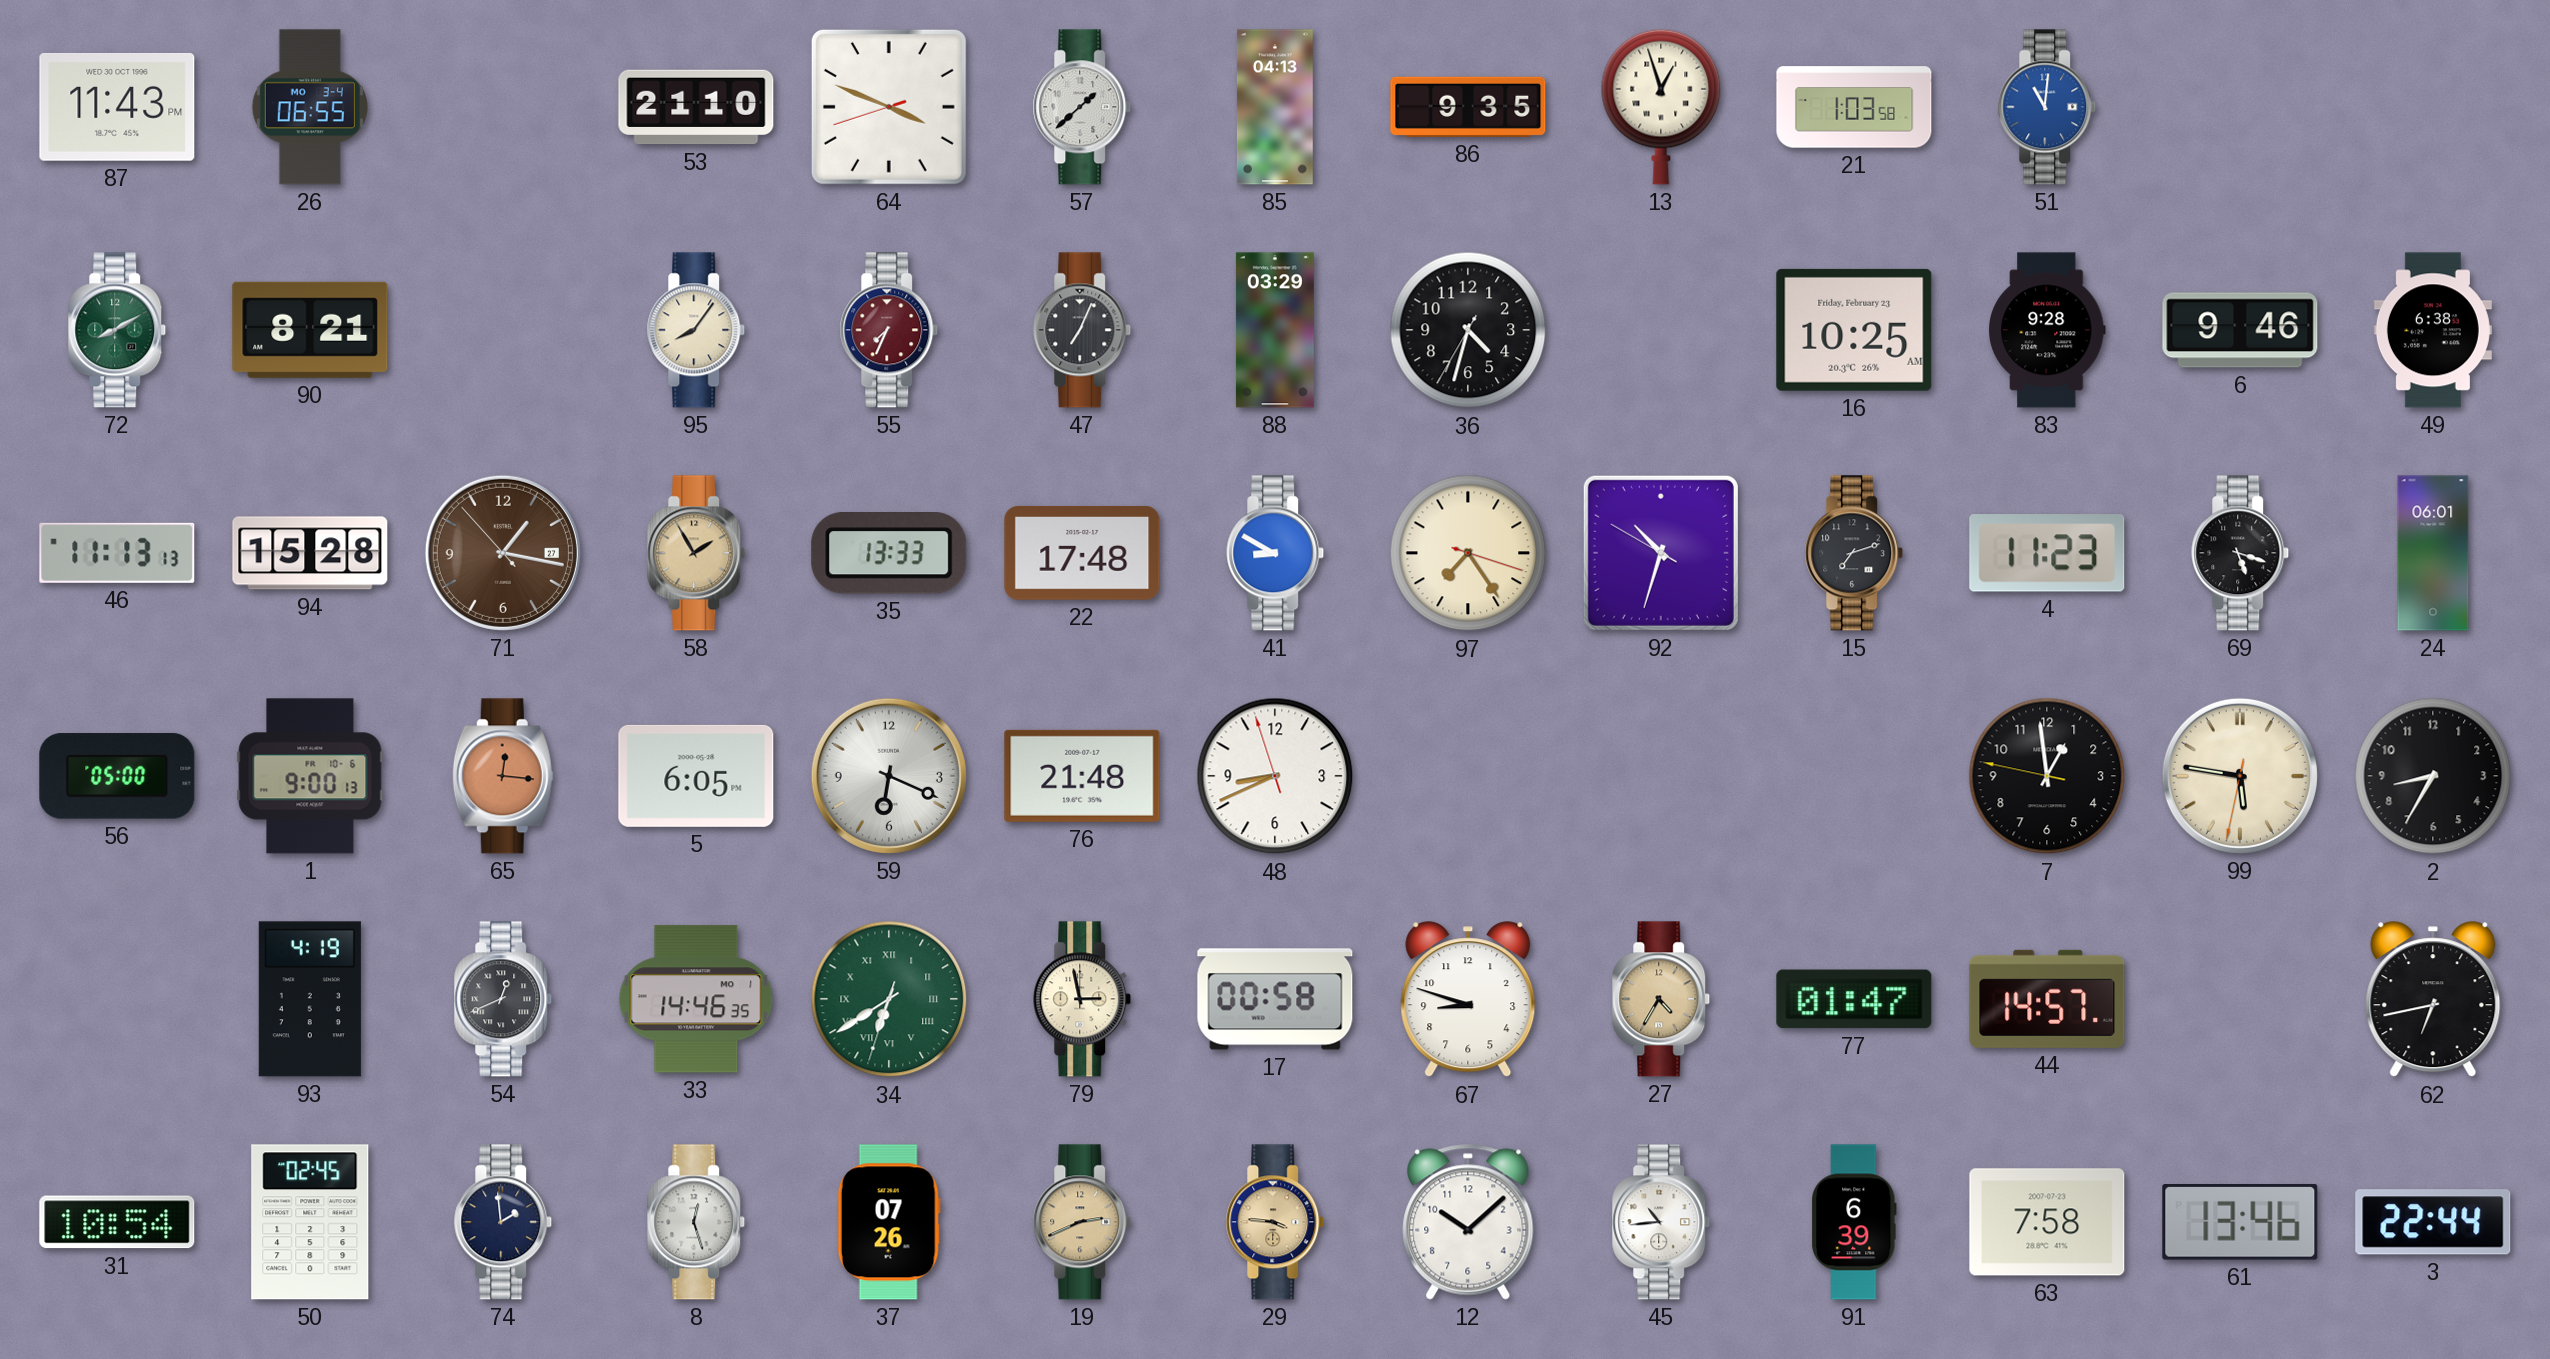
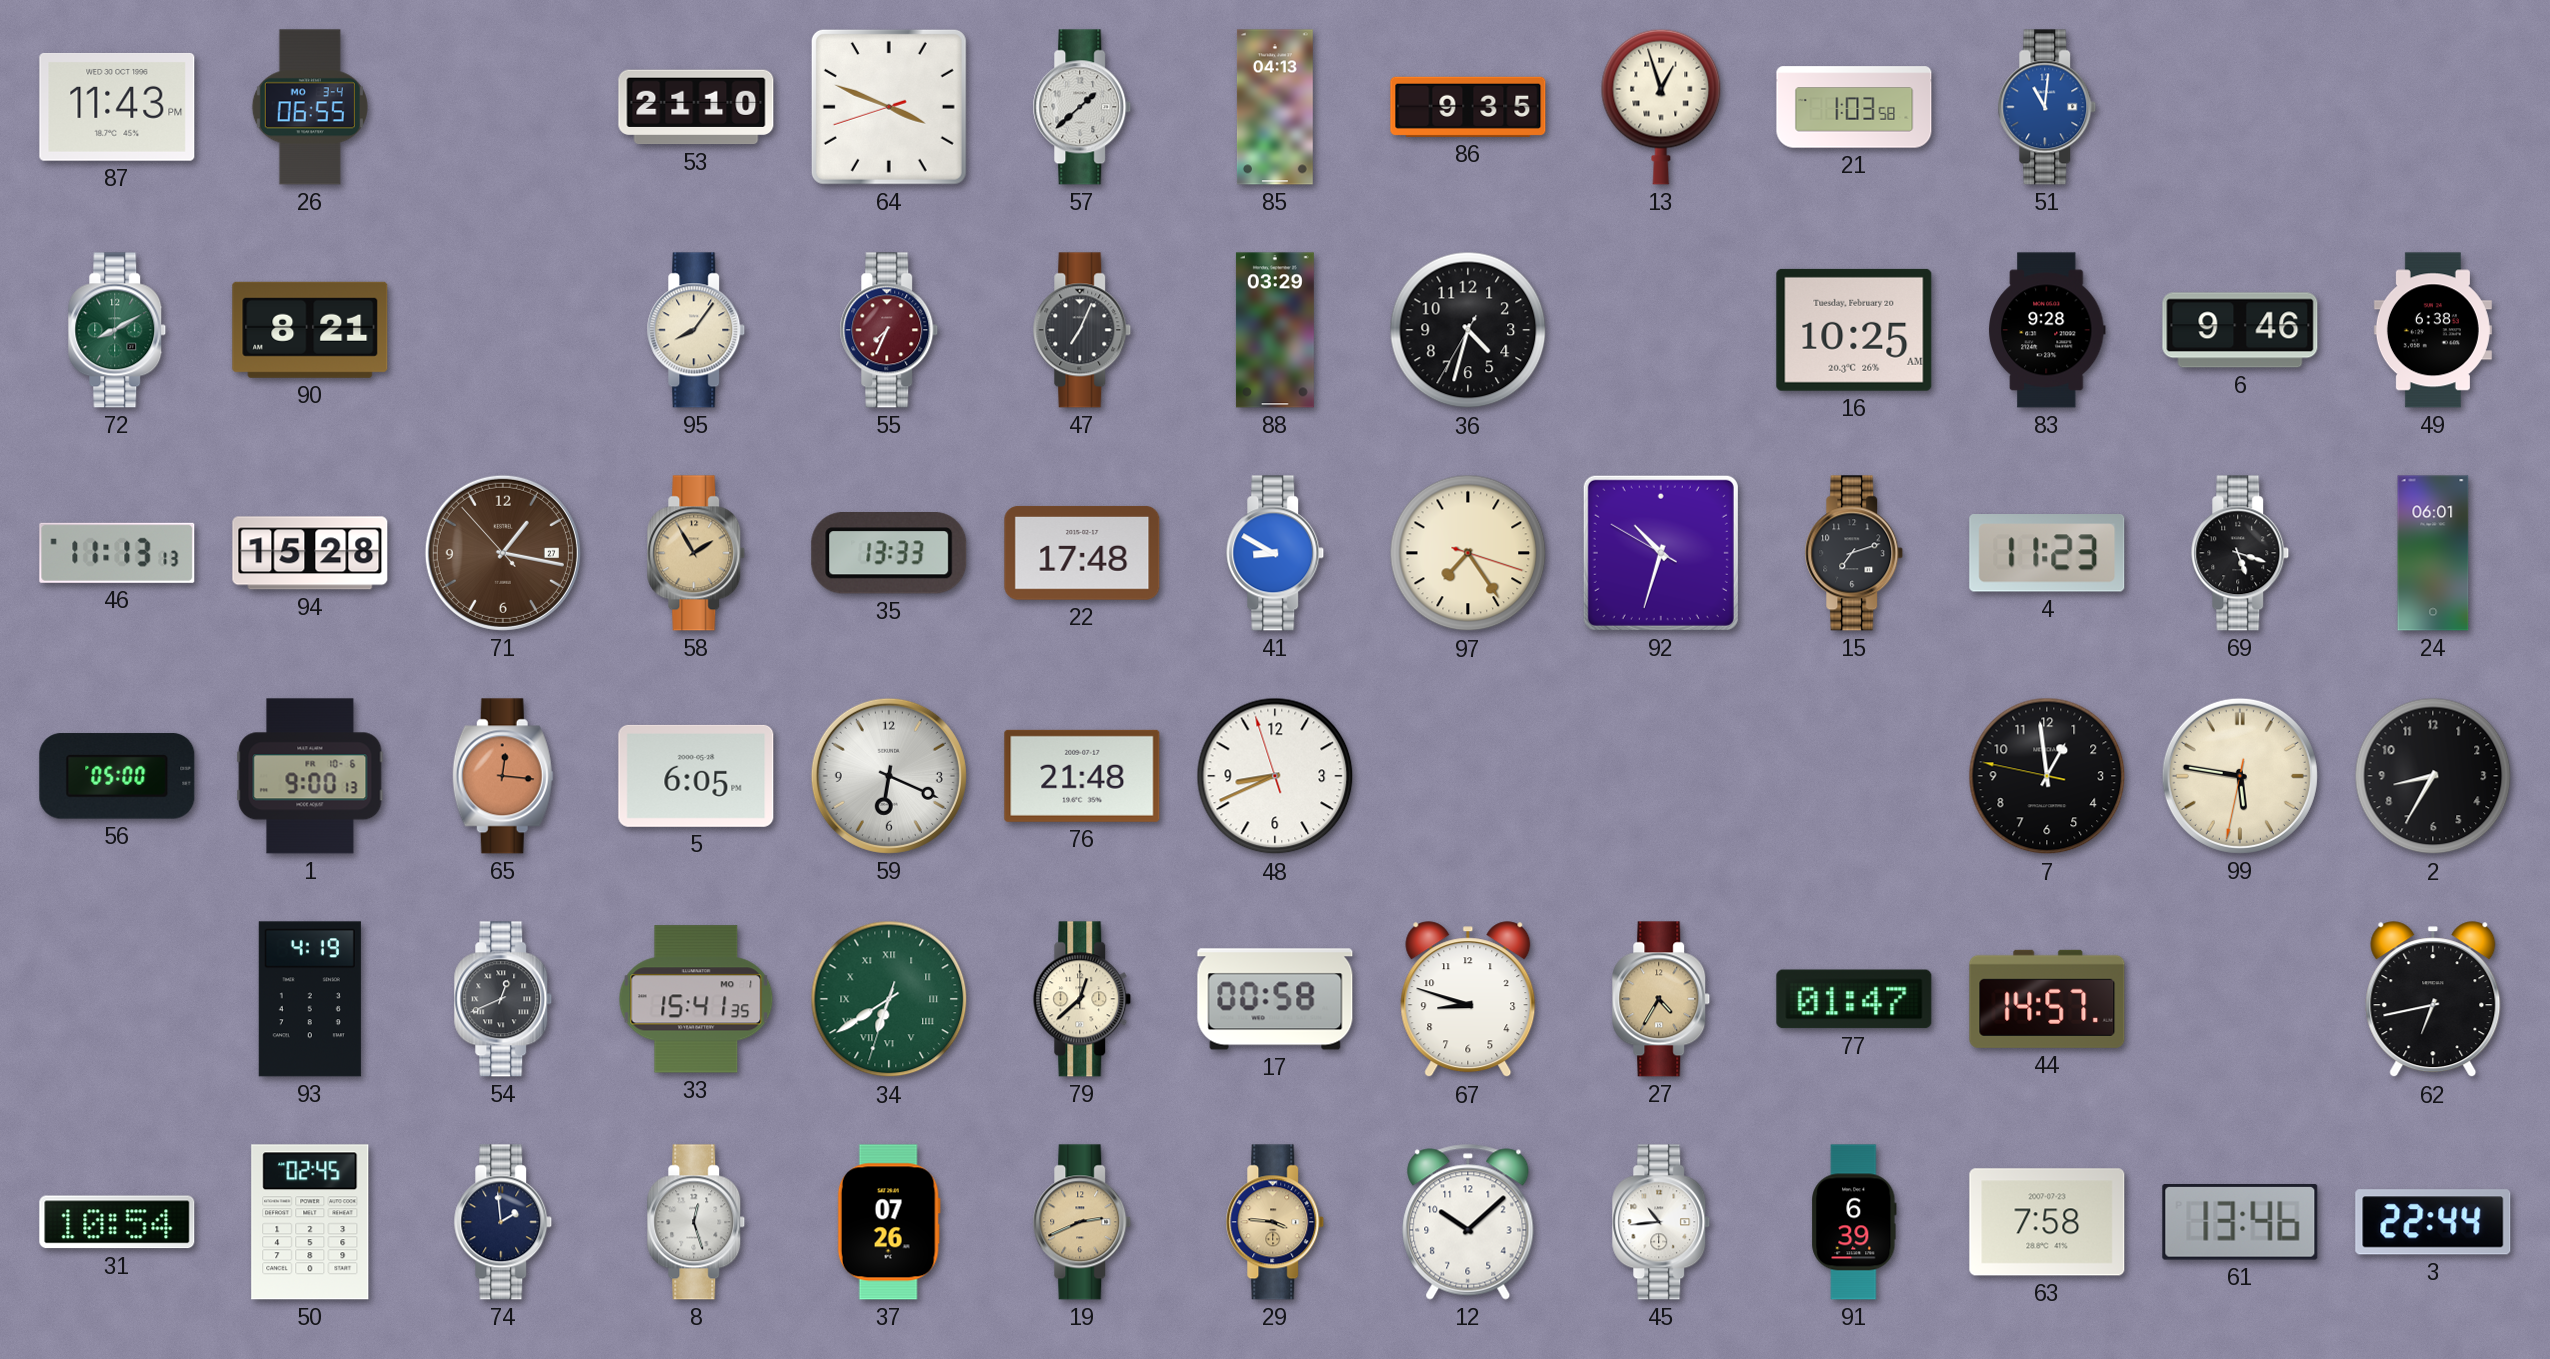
16 date: Friday, February 23 -> Tuesday, February 20
33: 14:46 -> 15:41
79: 2:58 -> 12:38
